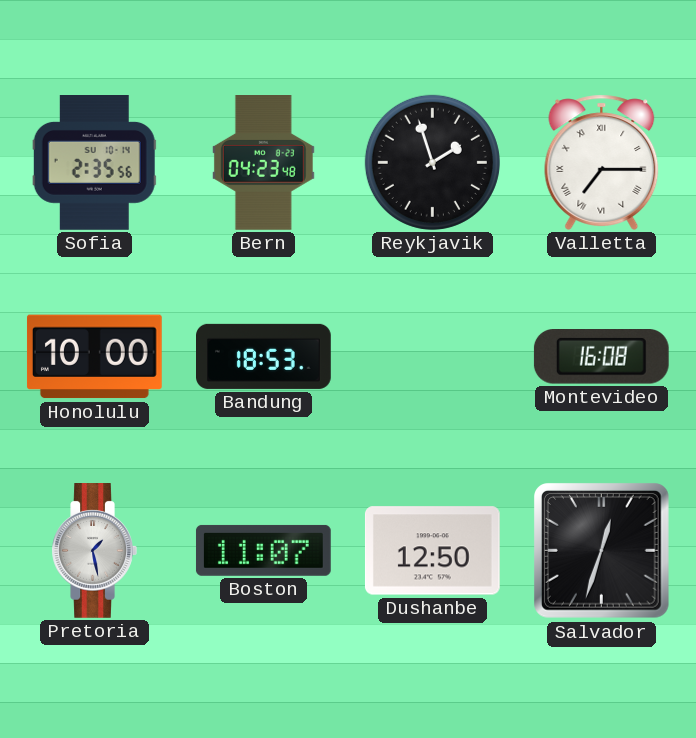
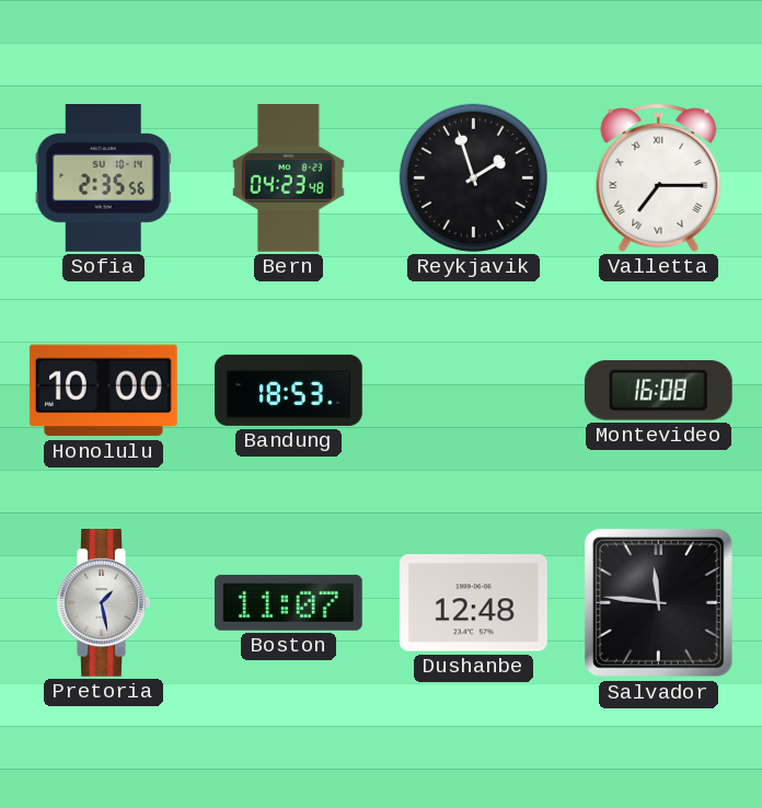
Dushanbe: 12:50 -> 12:48
Salvador: 12:33 -> 11:46
